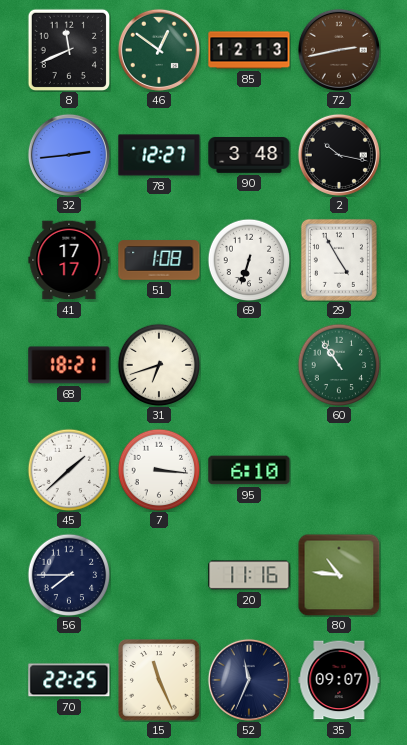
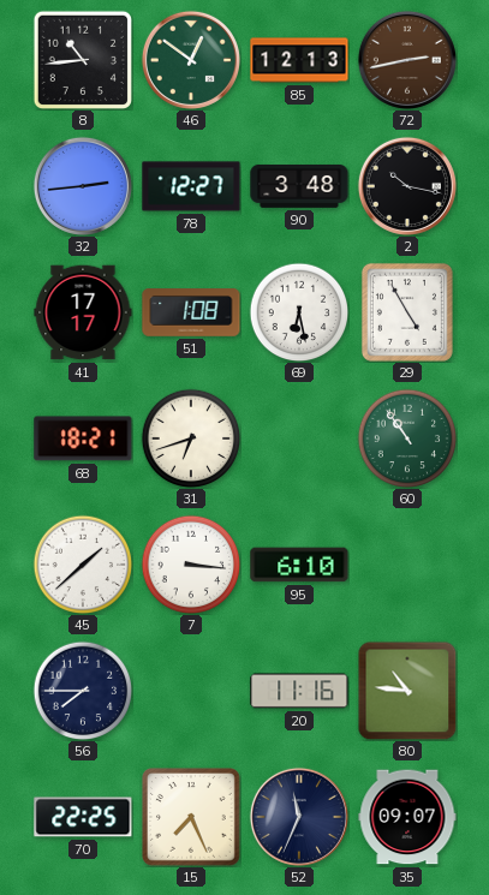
8: 11:41 -> 10:44
69: 6:33 -> 6:28
15: 11:26 -> 7:26
